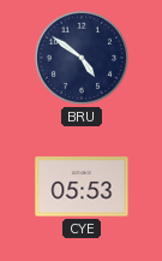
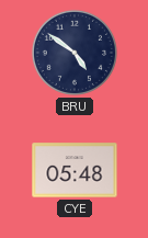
CYE: 05:53 -> 05:48
